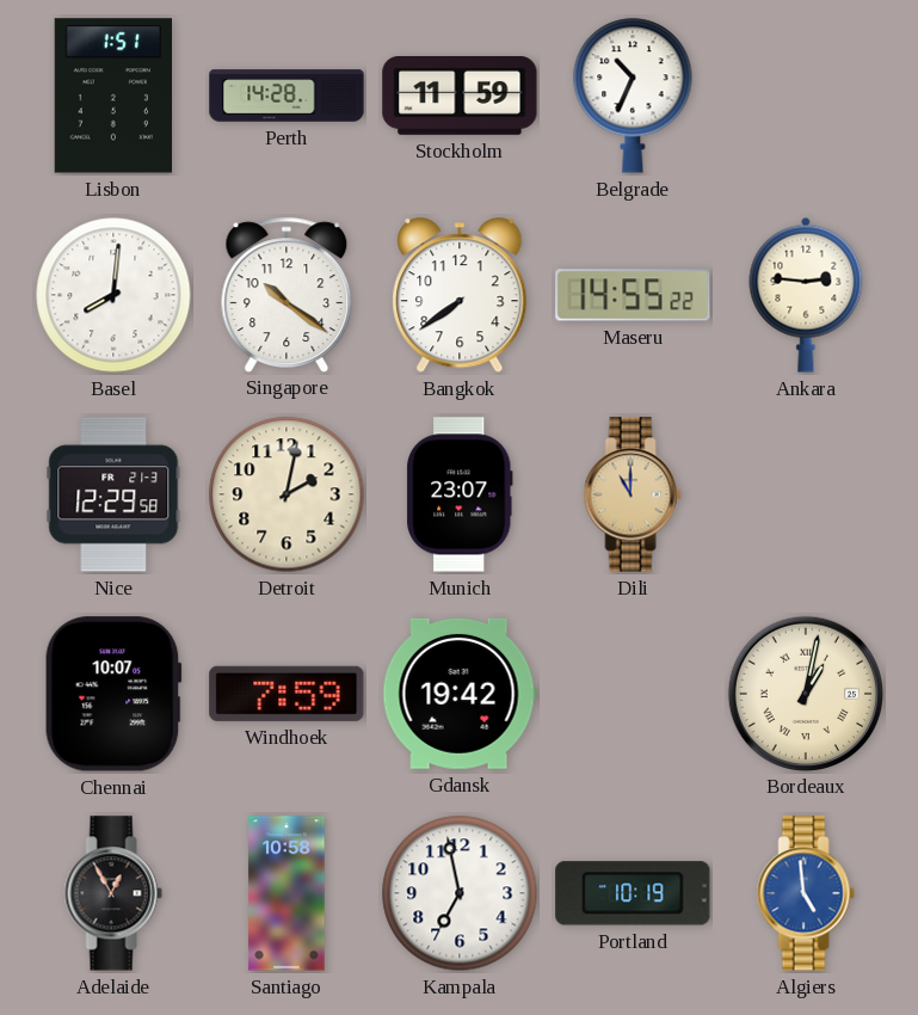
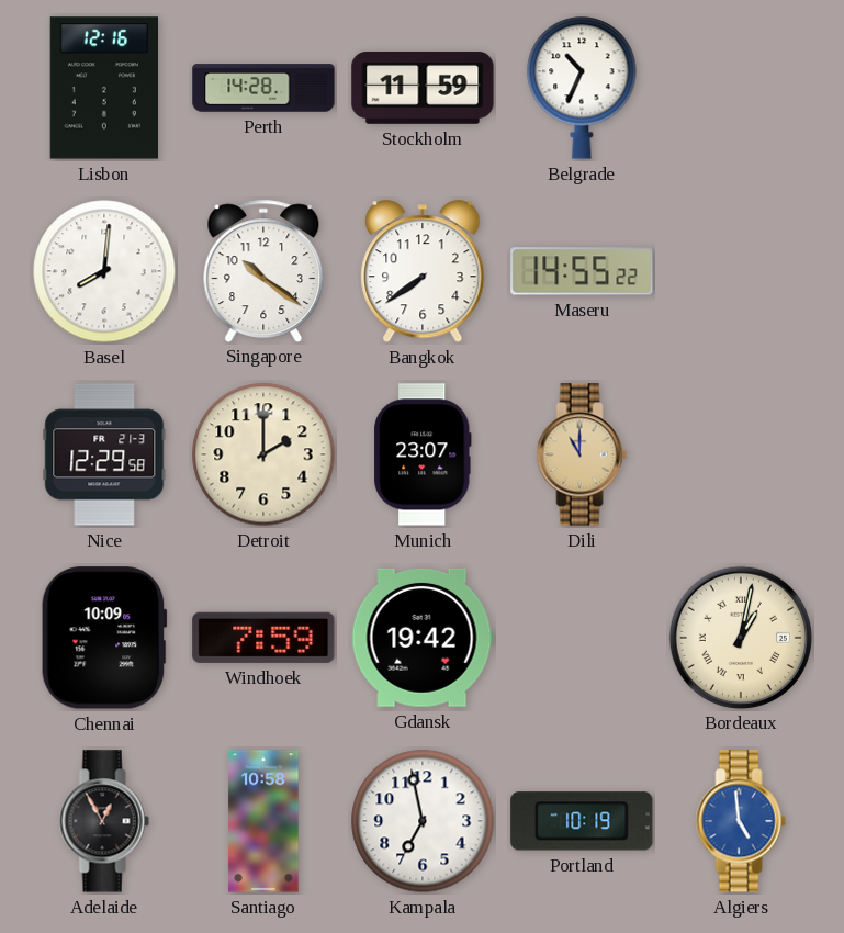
Lisbon: 1:51 -> 12:16
Ankara: 2:46 -> none
Detroit: 2:02 -> 2:00
Chennai: 10:07 -> 10:09
